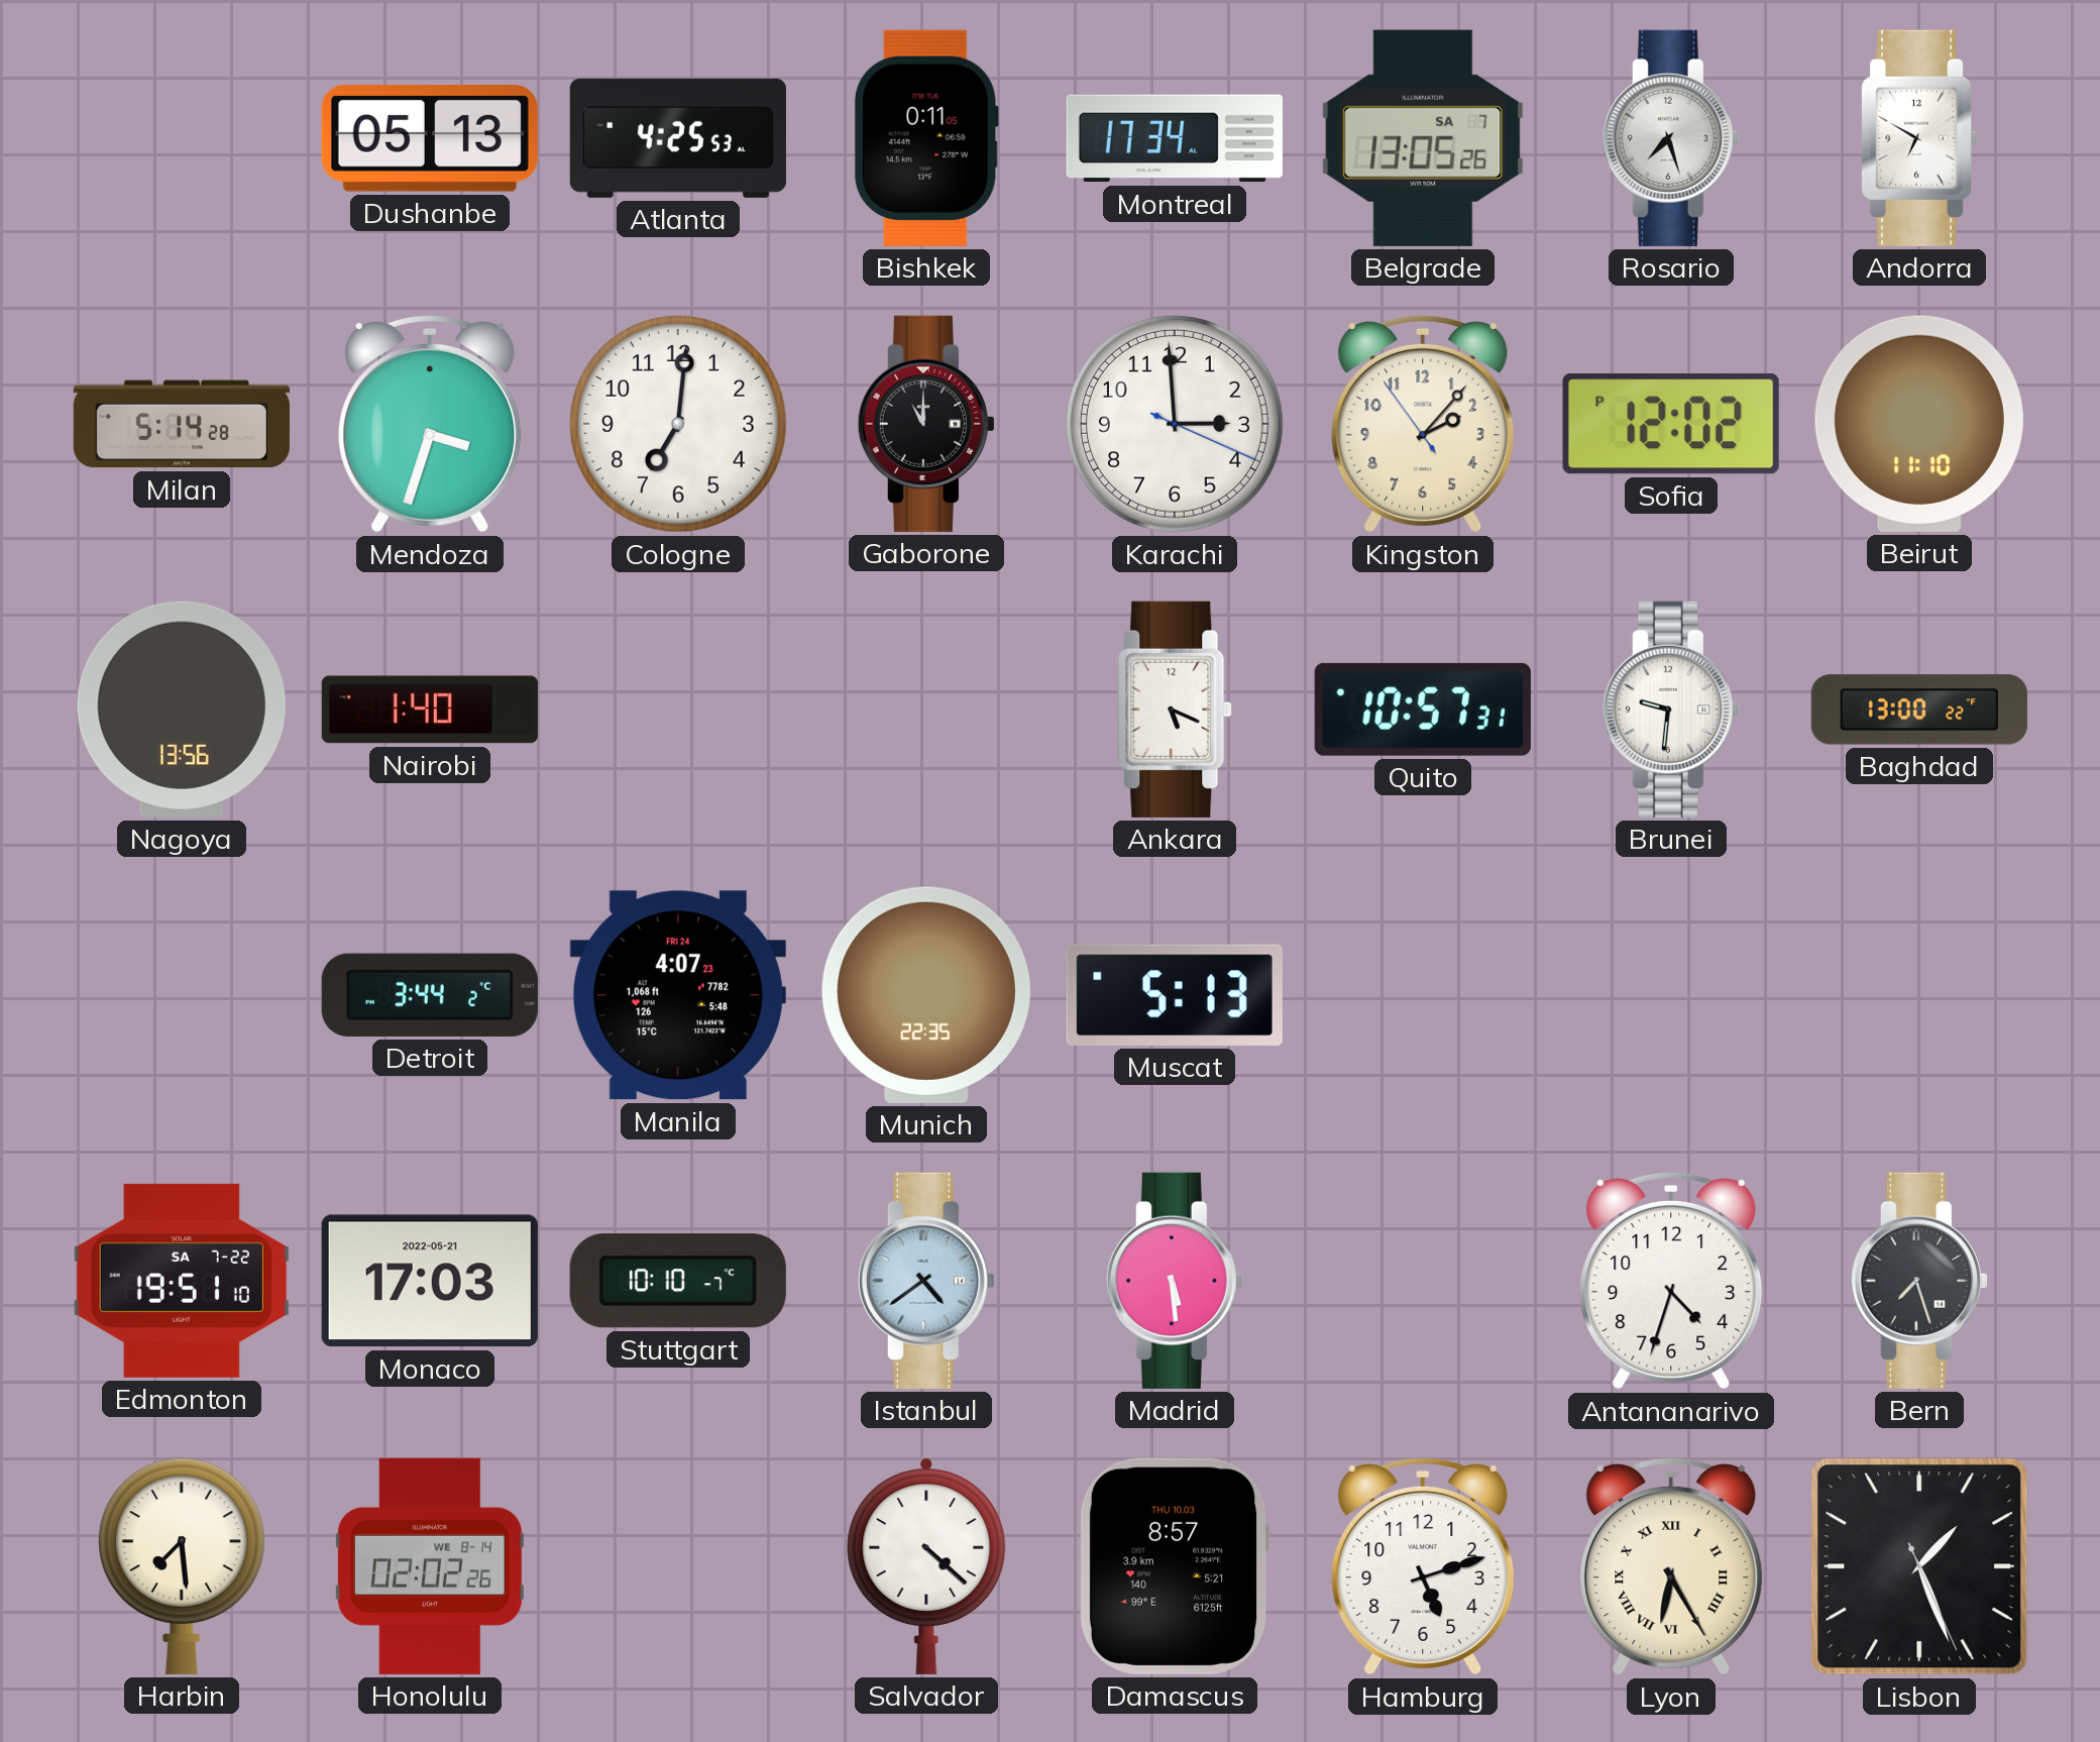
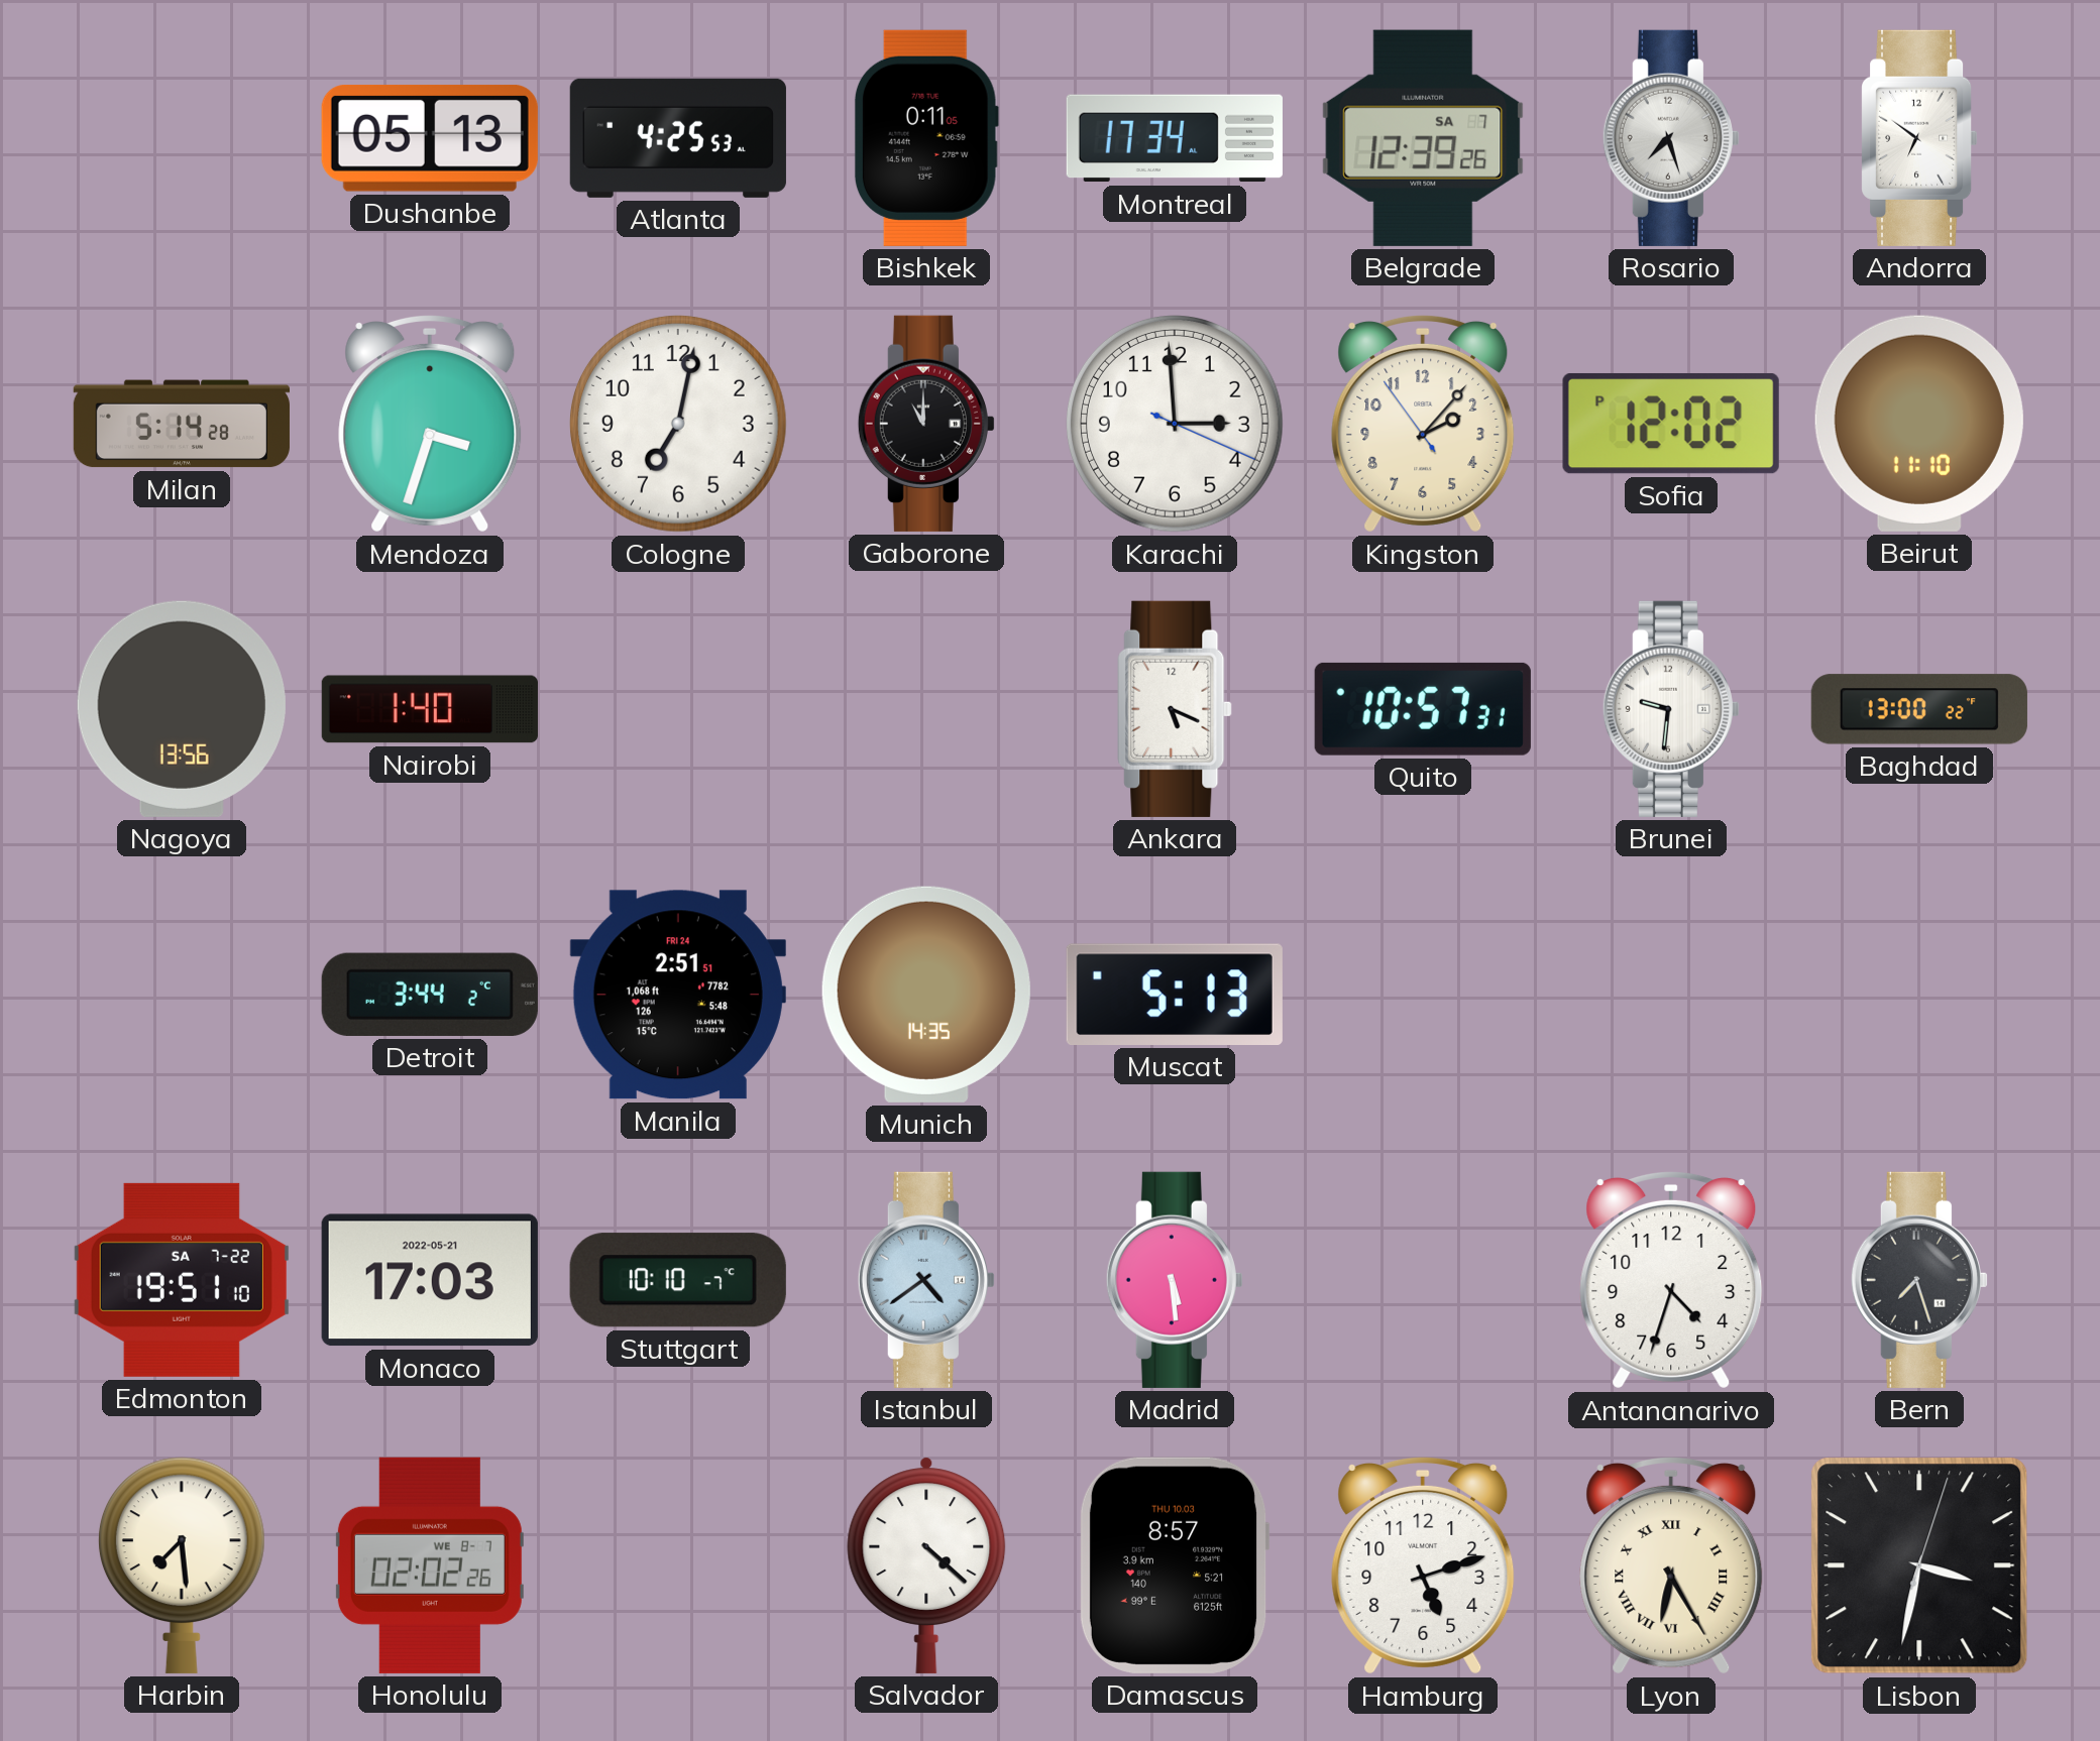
Belgrade: 13:05 -> 12:39
Andorra: 6:50 -> 6:51
Cologne: 7:01 -> 7:02
Manila: 4:07 -> 2:51
Munich: 22:35 -> 14:35
Honolulu date: WE 8-14 -> WE 8-7
Lisbon: 1:26 -> 3:32
